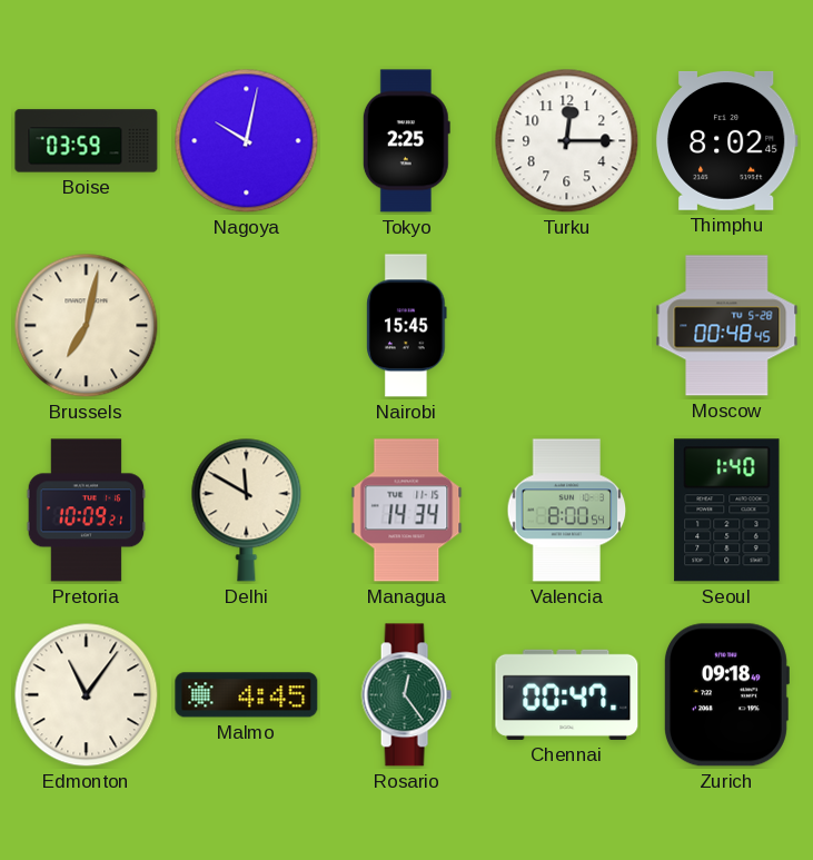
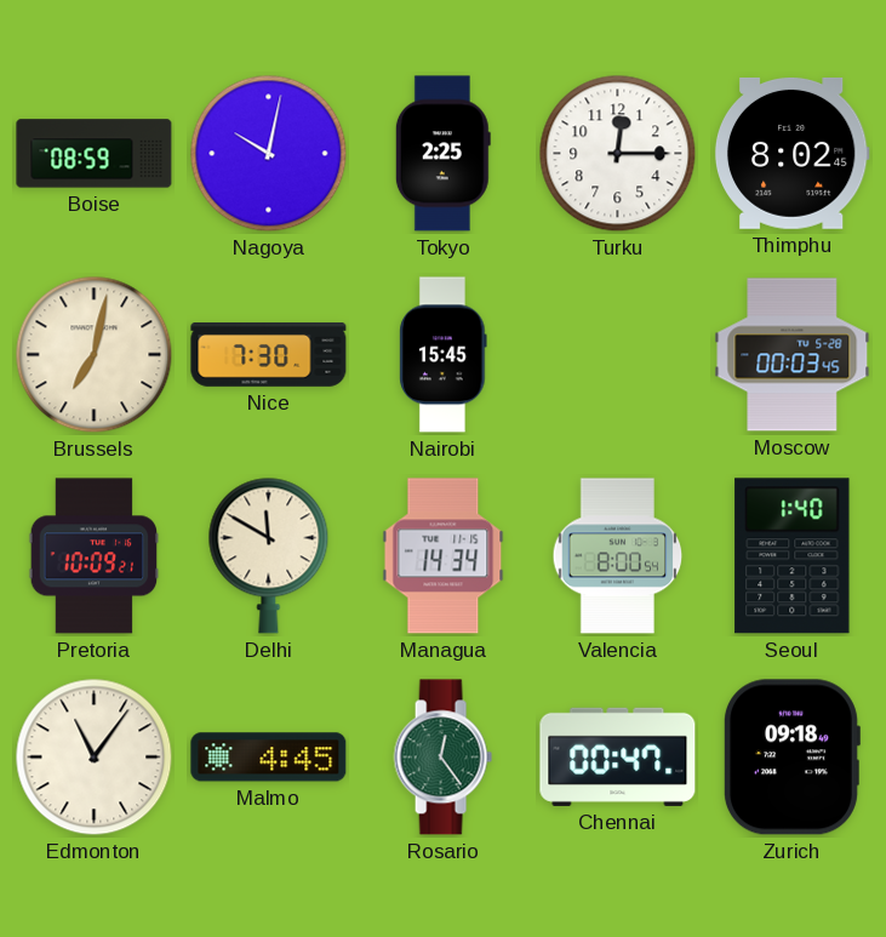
Boise: 03:59 -> 08:59
Nice: none -> 7:30
Moscow: 00:48 -> 00:03
